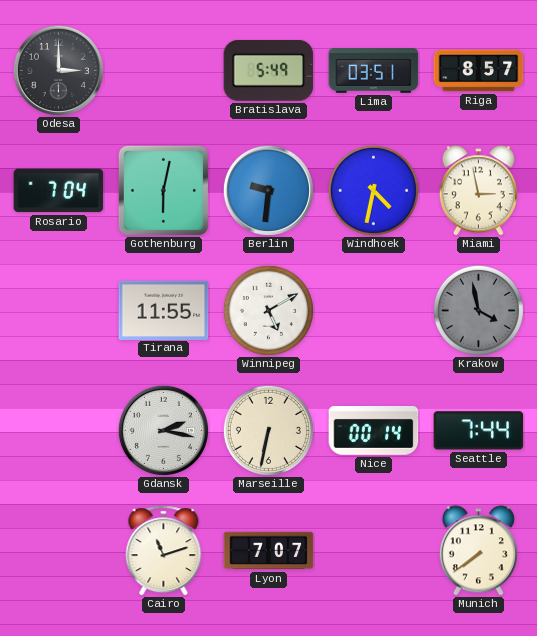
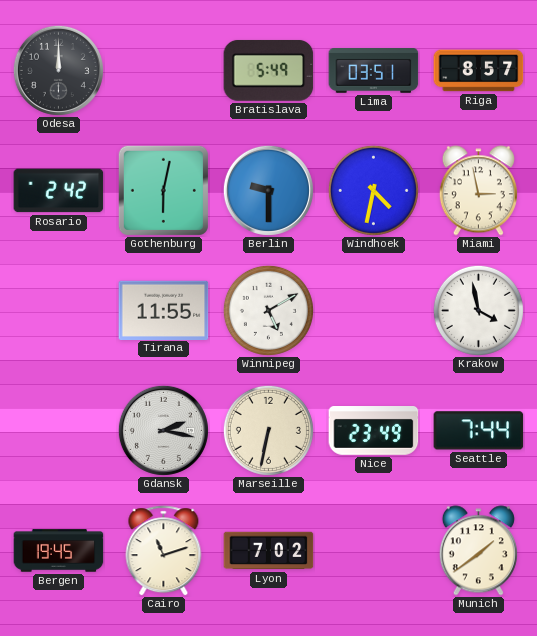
Odesa: 3:00 -> 12:00
Rosario: 7:04 -> 2:42
Berlin: 9:31 -> 9:30
Krakow dial: grey -> white
Nice: 00:14 -> 23:49
Bergen: none -> 19:45
Lyon: 7:07 -> 7:02
Munich: 7:39 -> 1:39
